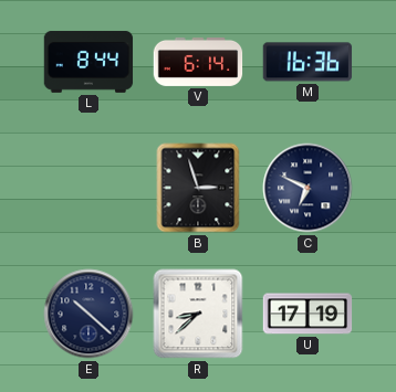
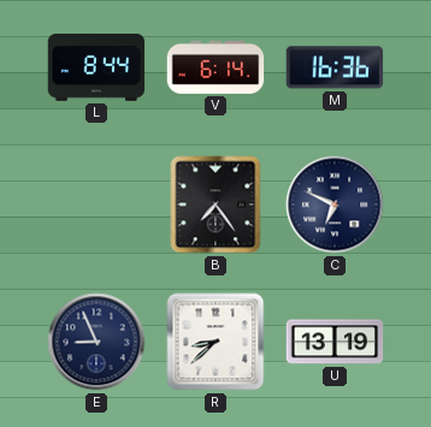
B: 2:57 -> 7:24
E: 10:22 -> 8:56
U: 17:19 -> 13:19
